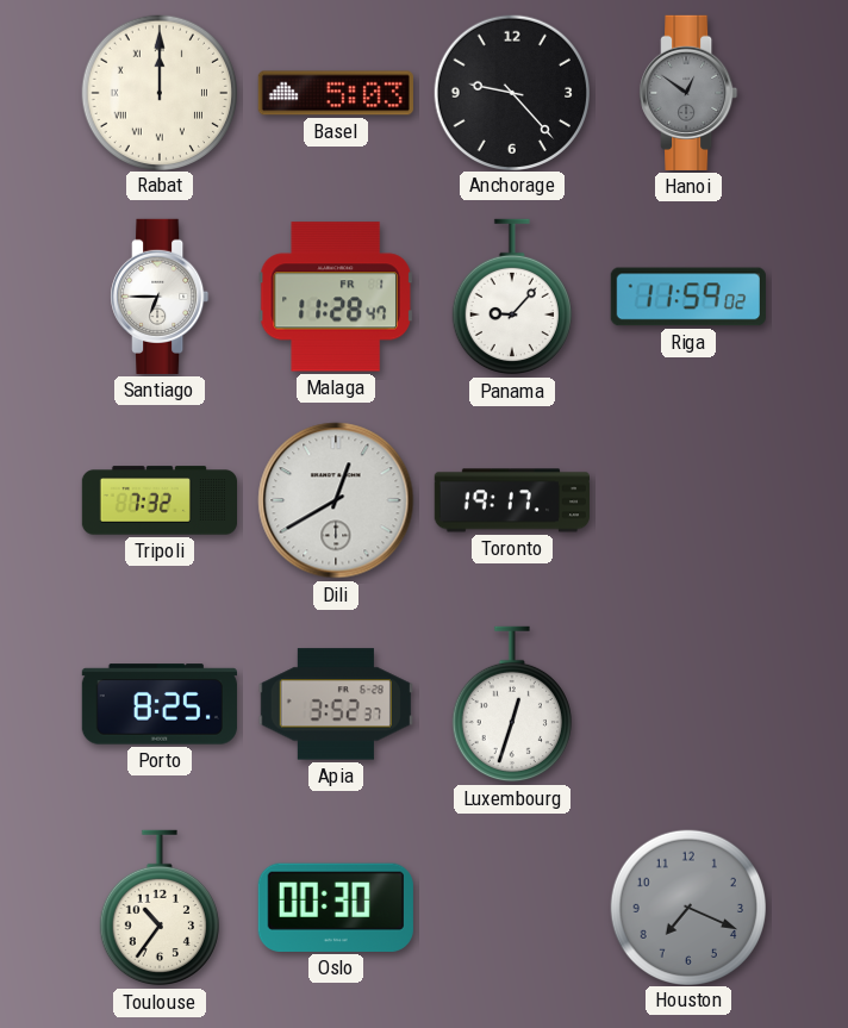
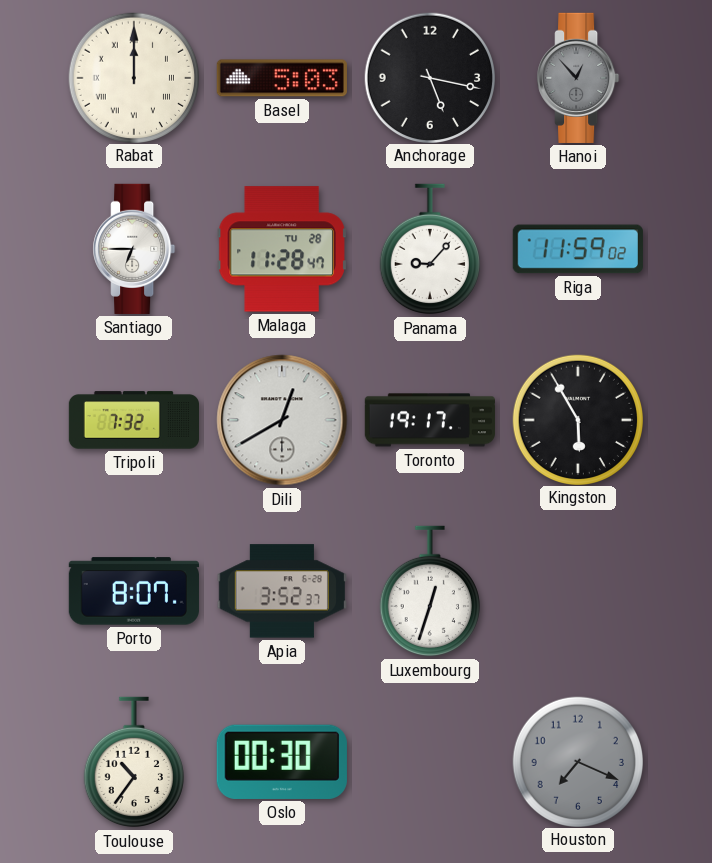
Anchorage: 9:23 -> 5:17
Hanoi: 12:51 -> 12:53
Malaga date: FR 1 -> TU 28
Kingston: none -> 5:55
Porto: 8:25 -> 8:07
